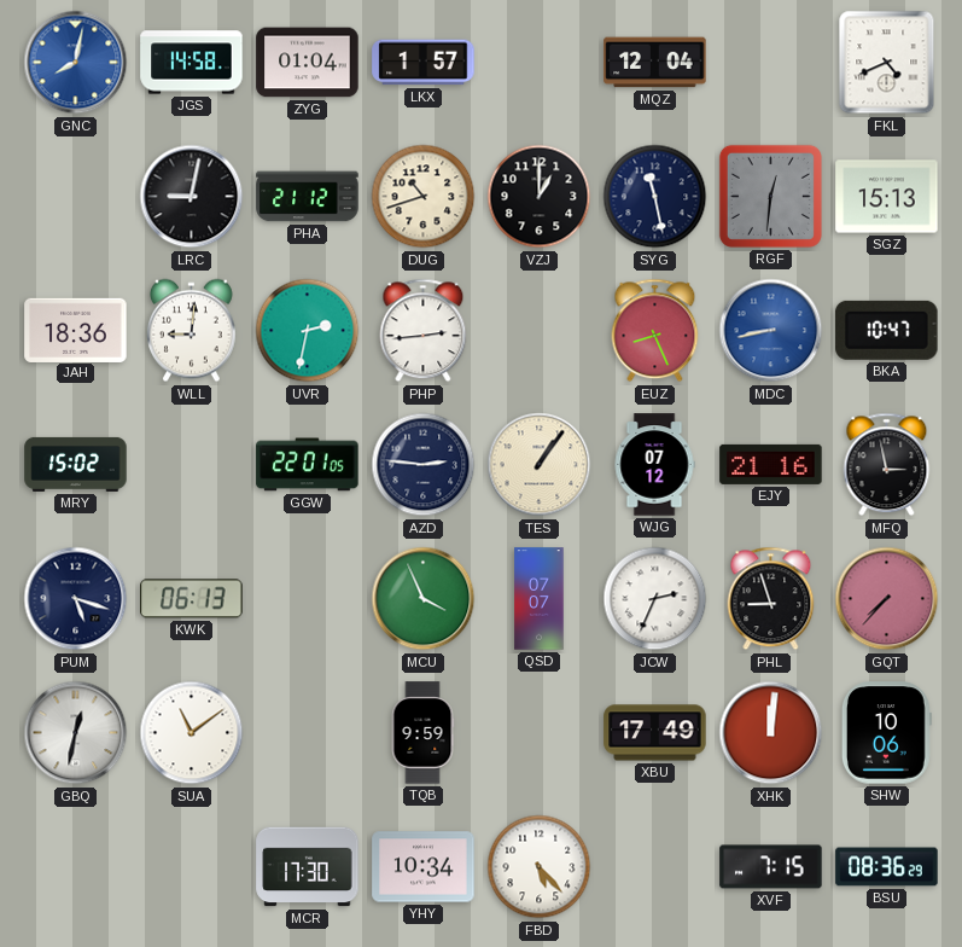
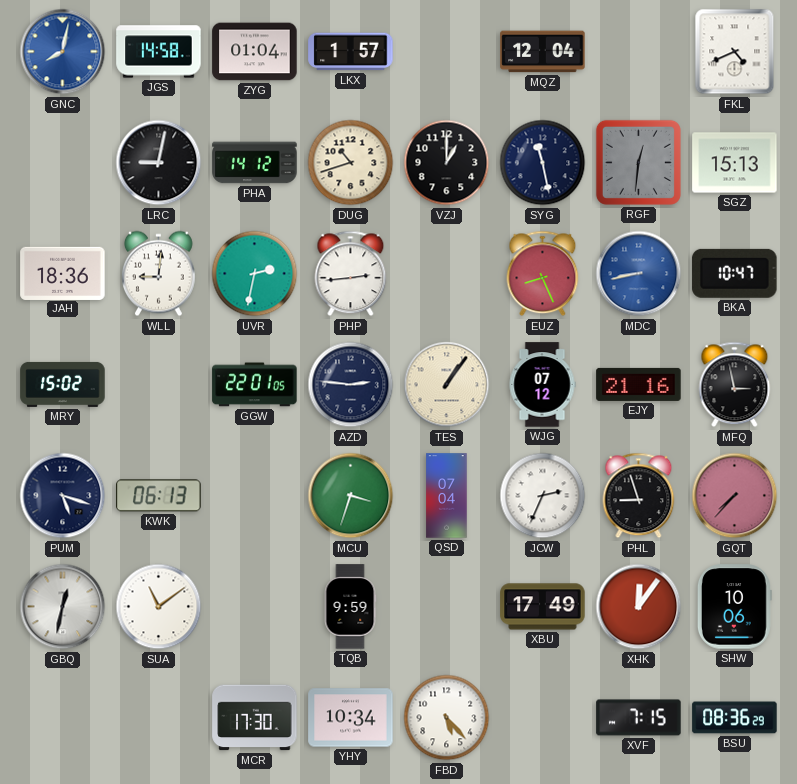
PHA: 21:12 -> 14:12
MCU: 3:56 -> 3:33
QSD: 07:07 -> 07:04
XHK: 12:01 -> 12:06
